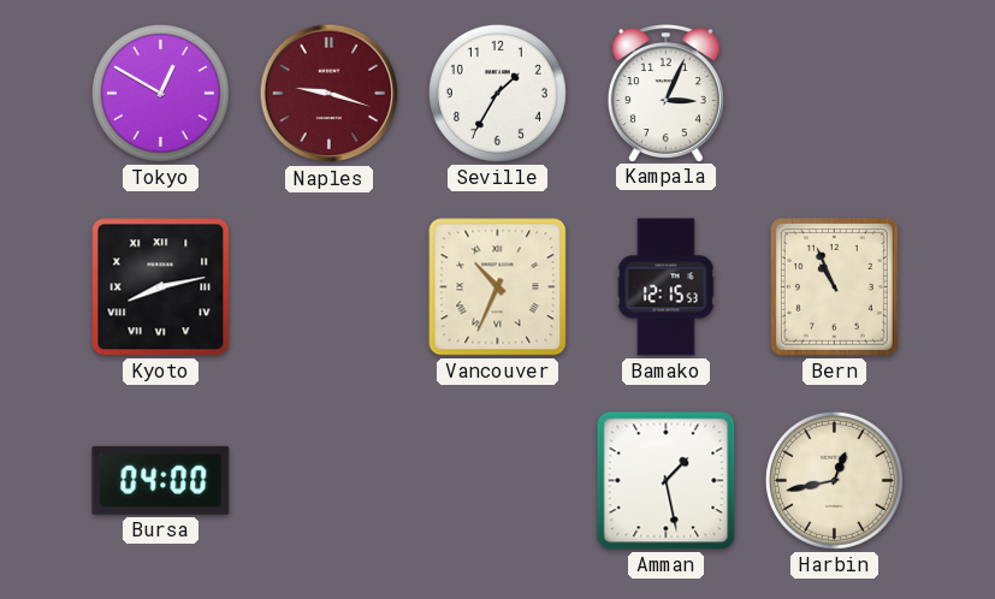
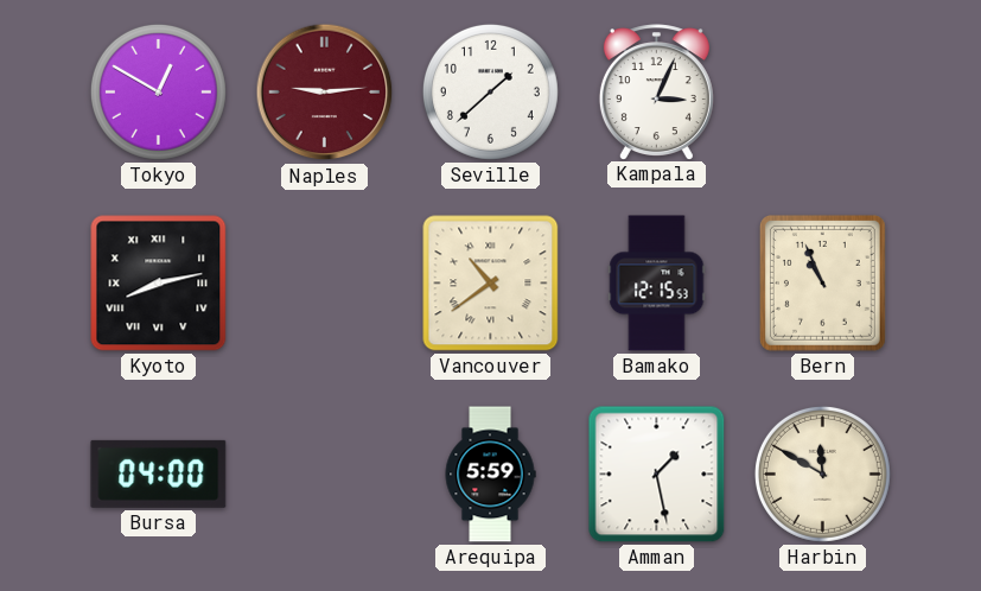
Naples: 9:18 -> 9:14
Seville: 1:35 -> 1:38
Vancouver: 10:34 -> 10:39
Arequipa: none -> 5:59
Harbin: 12:43 -> 11:50
